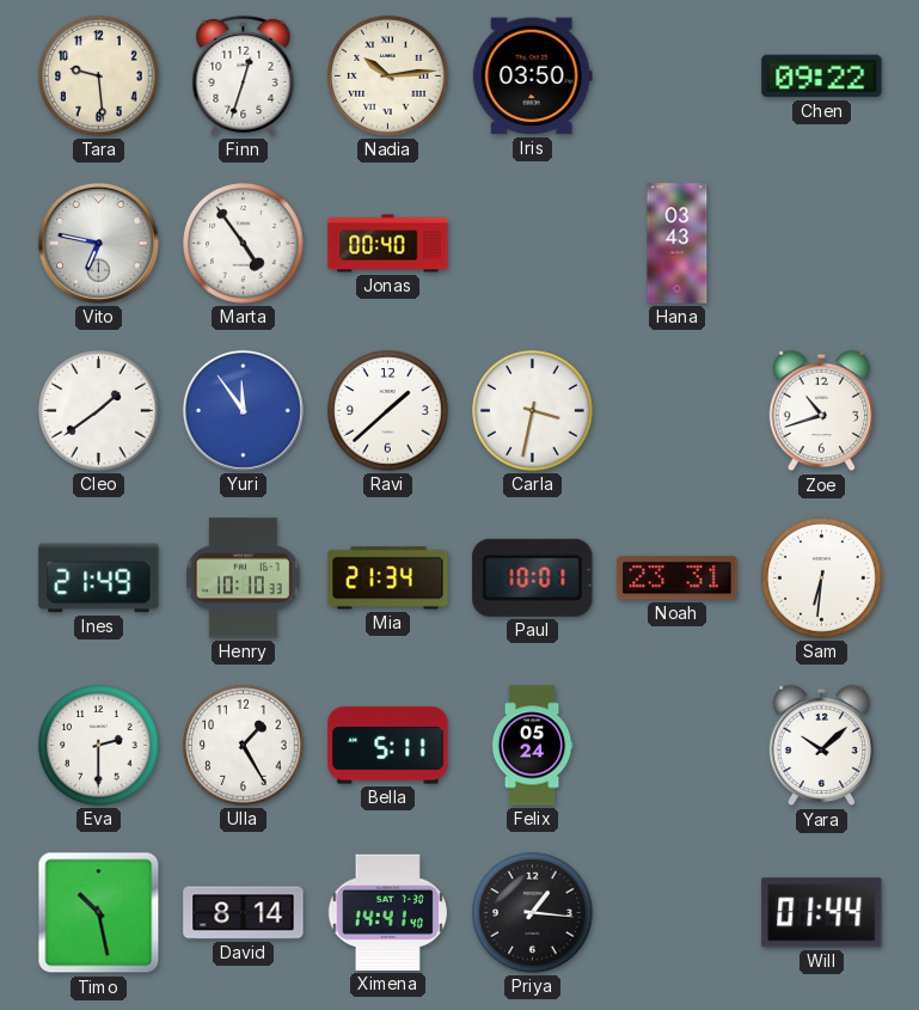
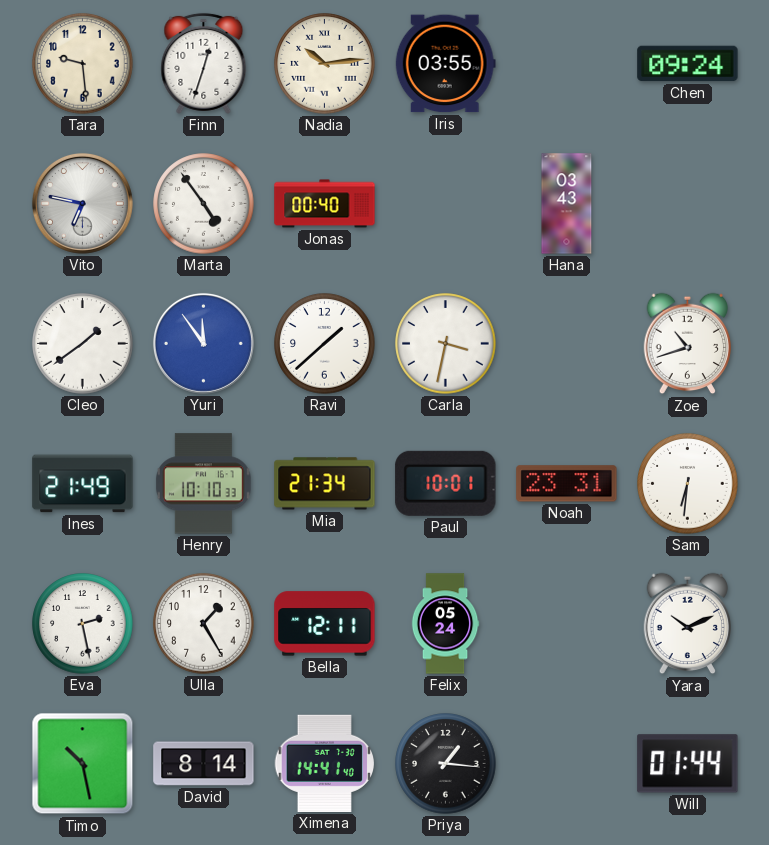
Iris: 03:50 -> 03:55
Chen: 09:22 -> 09:24
Eva: 2:30 -> 2:28
Bella: 5:11 -> 12:11
Yara: 10:08 -> 10:11
